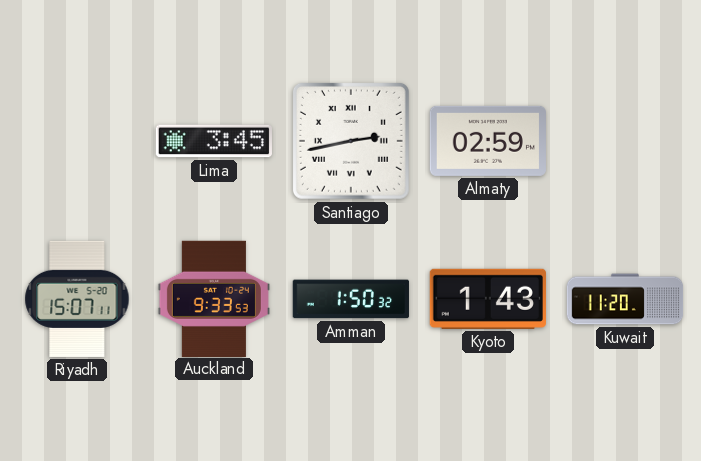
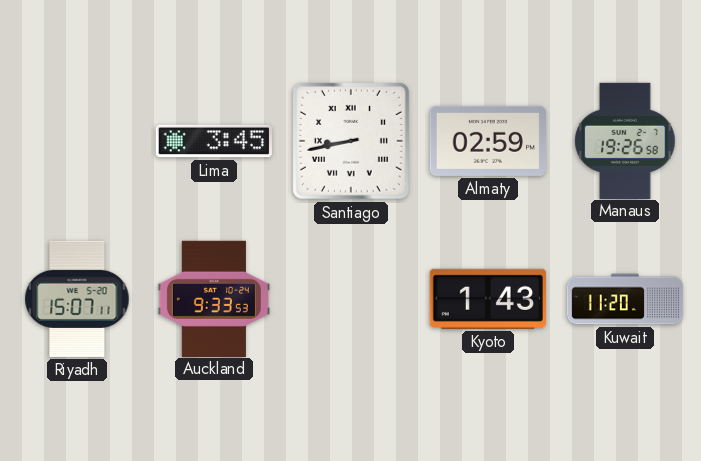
Santiago: 2:43 -> 8:43
Manaus: none -> 19:26
Amman: 1:50 -> none
